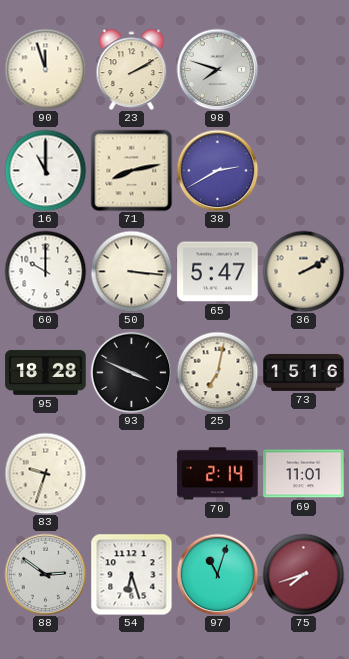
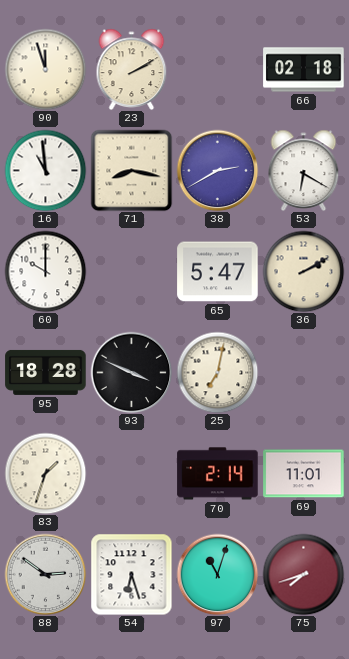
98: 7:48 -> none
66: none -> 02:18
16: 11:00 -> 10:59
71: 8:13 -> 8:17
53: none -> 6:20
50: 3:16 -> none
73: 15:16 -> none
83: 9:33 -> 1:33
